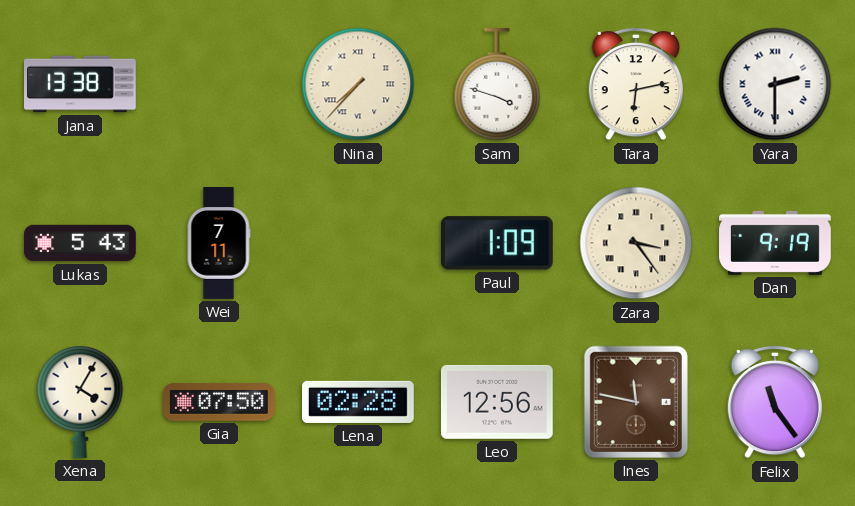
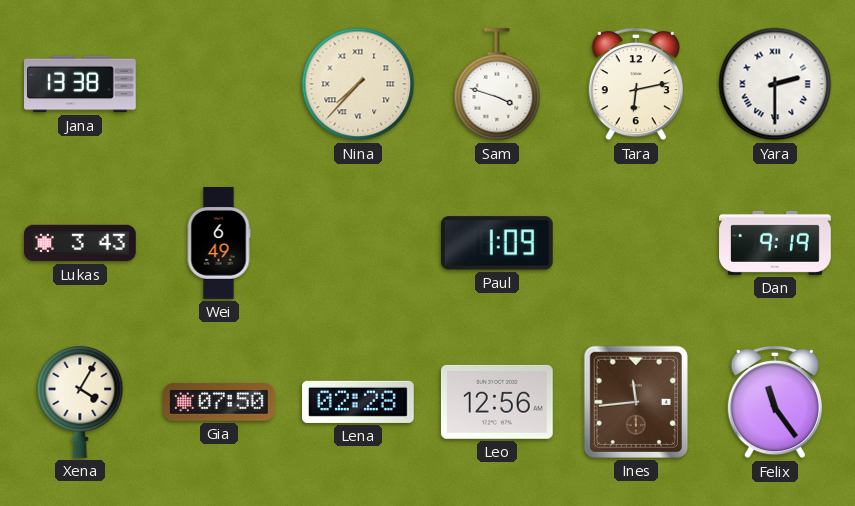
Lukas: 5:43 -> 3:43
Wei: 7:11 -> 6:49
Zara: 3:24 -> none
Ines: 11:47 -> 11:44
